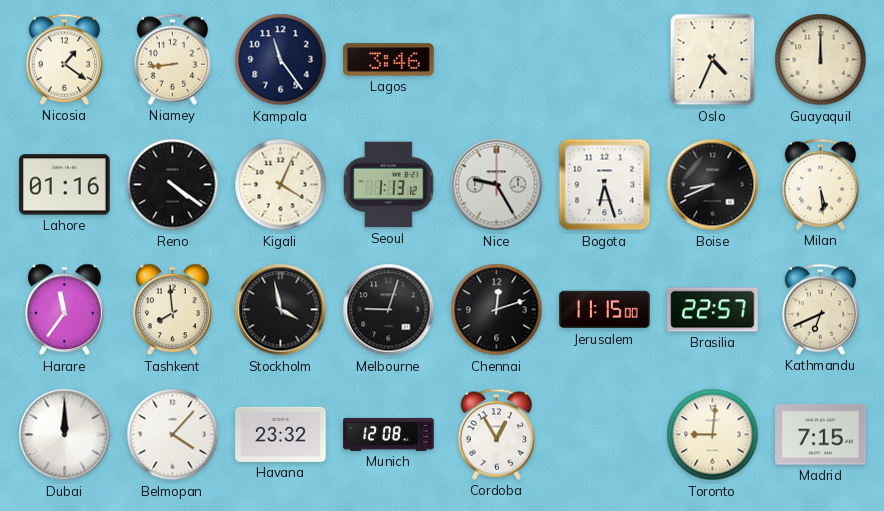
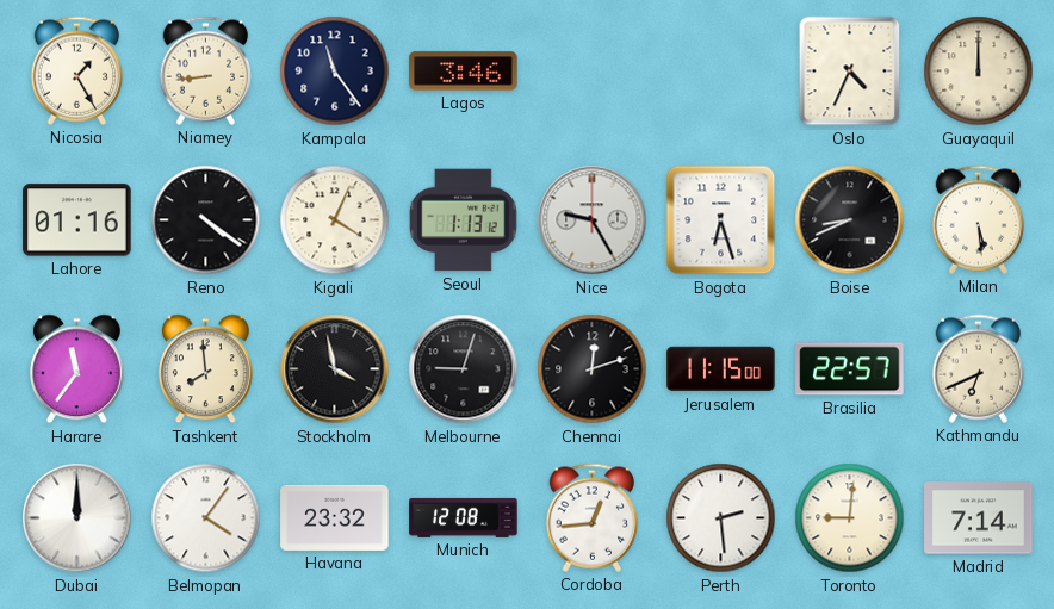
Nicosia: 1:21 -> 1:25
Belmopan: 4:07 -> 4:06
Cordoba: 12:55 -> 12:44
Perth: none -> 2:29
Madrid: 7:15 -> 7:14
